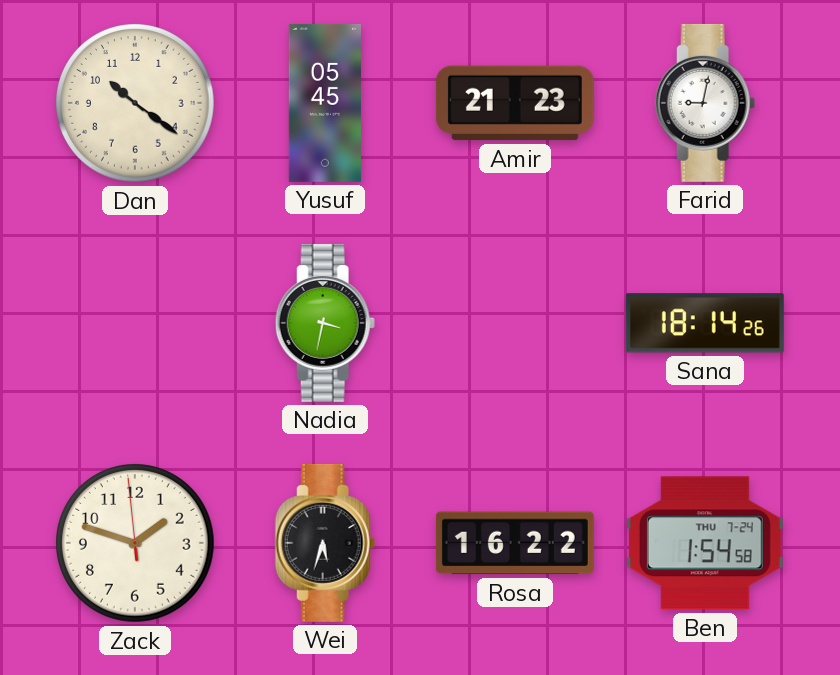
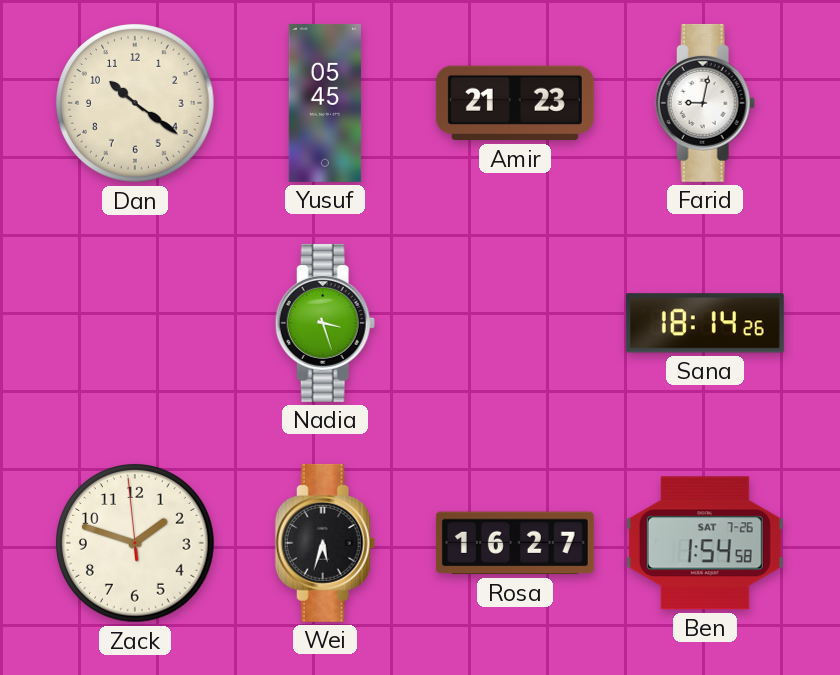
Nadia: 3:32 -> 3:27
Rosa: 16:22 -> 16:27
Ben date: THU 7-24 -> SAT 7-26
